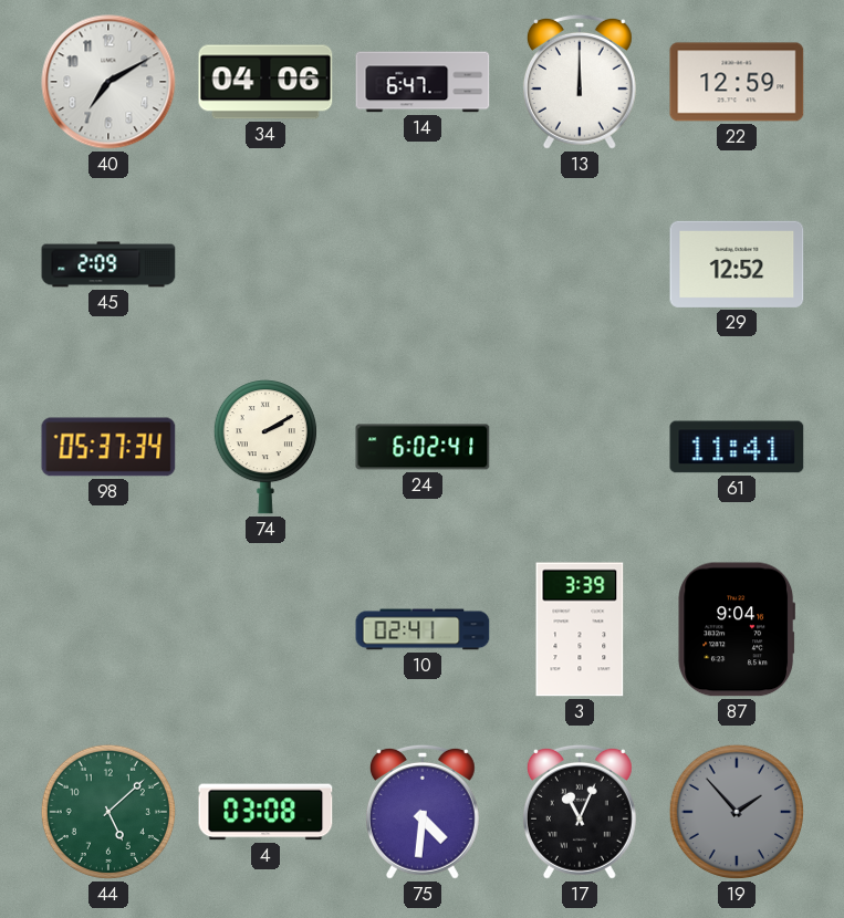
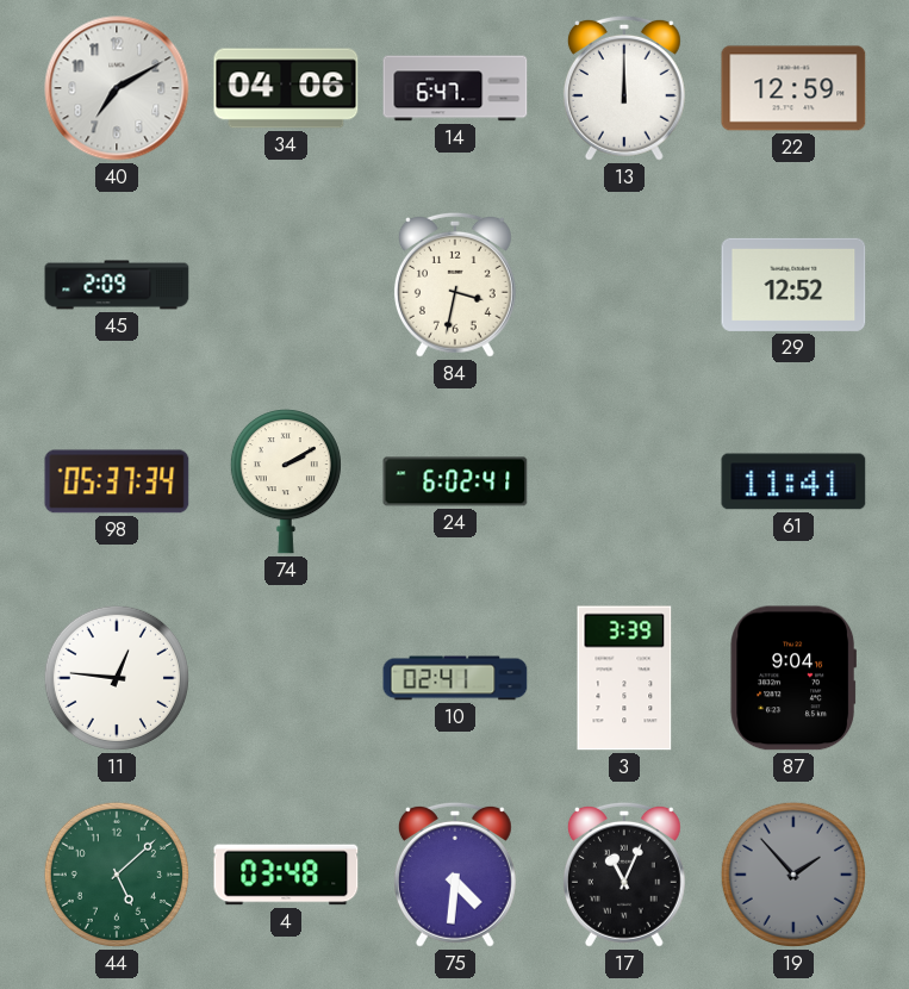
84: none -> 3:32
11: none -> 12:46
4: 03:08 -> 03:48
